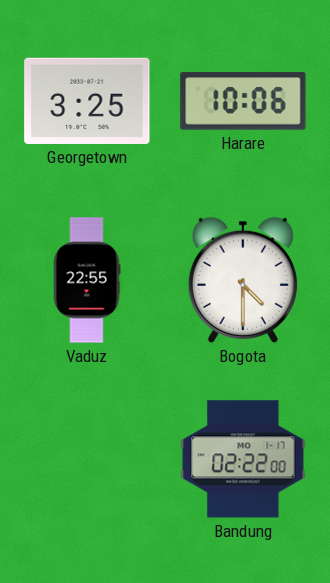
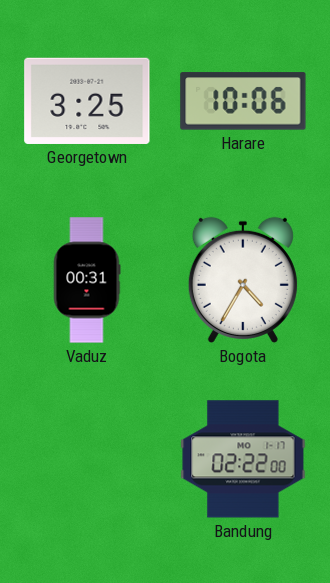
Vaduz: 22:55 -> 00:31
Bogota: 4:30 -> 4:35
